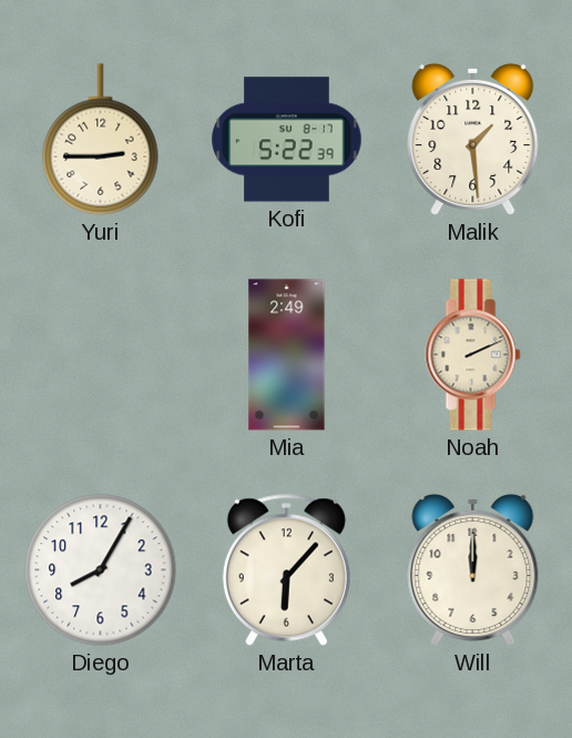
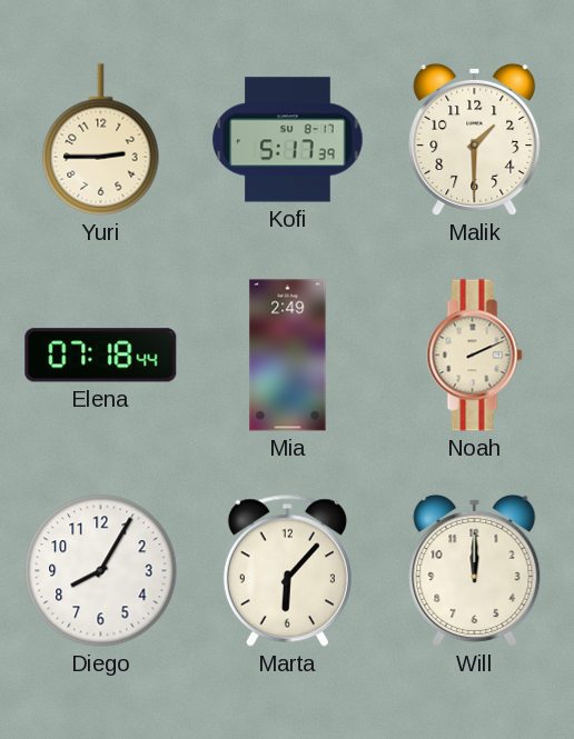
Kofi: 5:22 -> 5:17
Malik: 1:29 -> 1:30
Elena: none -> 07:18
